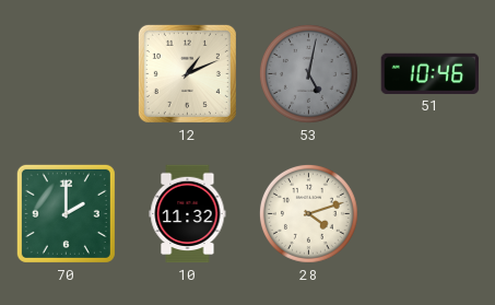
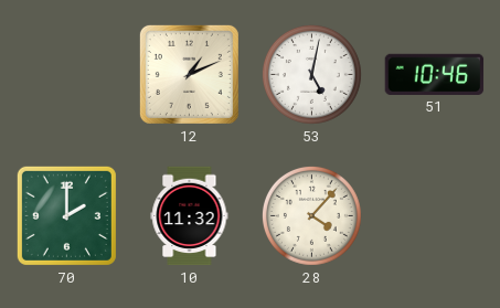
53 dial: grey -> white
28: 4:12 -> 4:07
